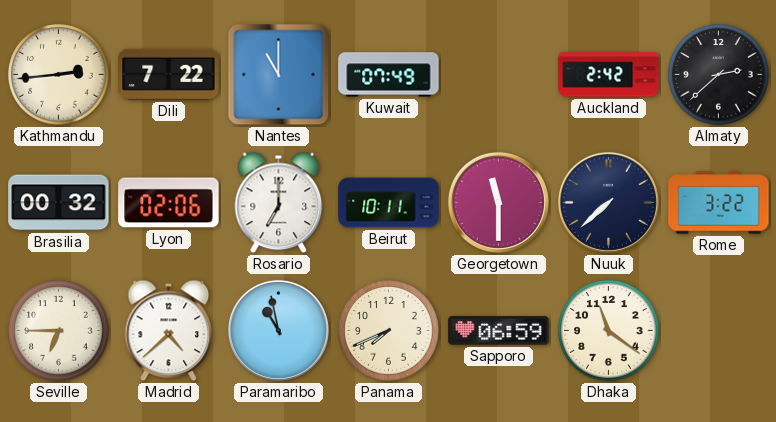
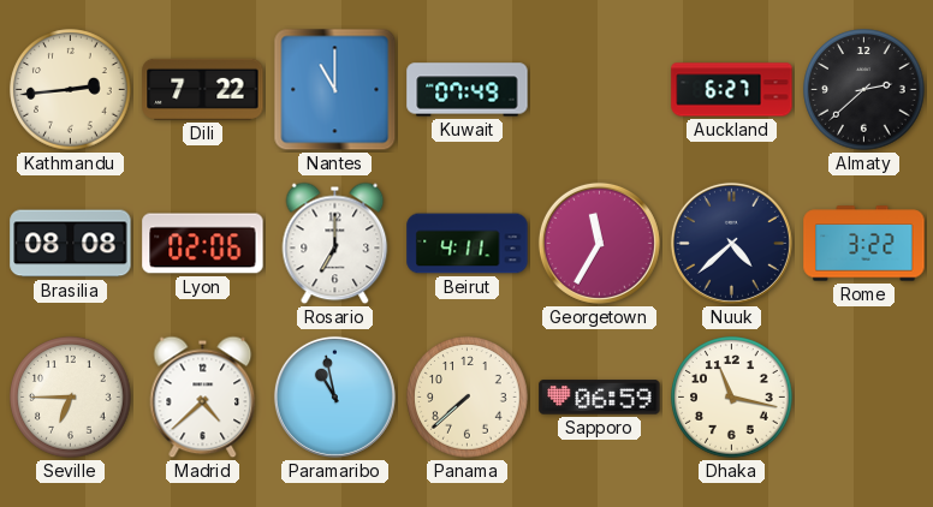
Auckland: 2:42 -> 6:27
Brasilia: 00:32 -> 08:08
Beirut: 10:11 -> 4:11
Georgetown: 11:30 -> 11:35
Nuuk: 7:38 -> 4:38
Panama: 7:41 -> 7:38
Dhaka: 11:21 -> 11:17
